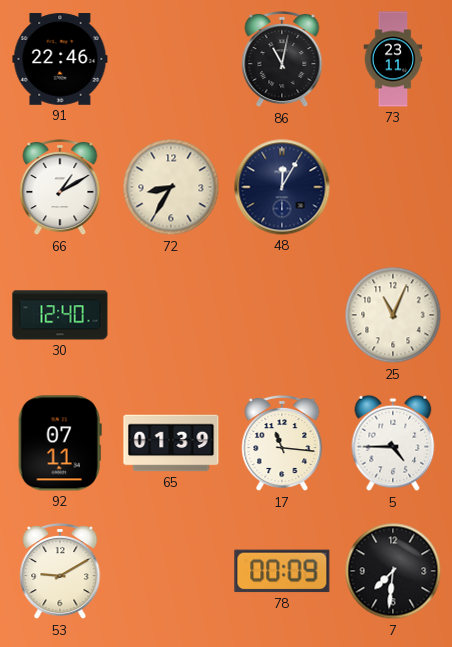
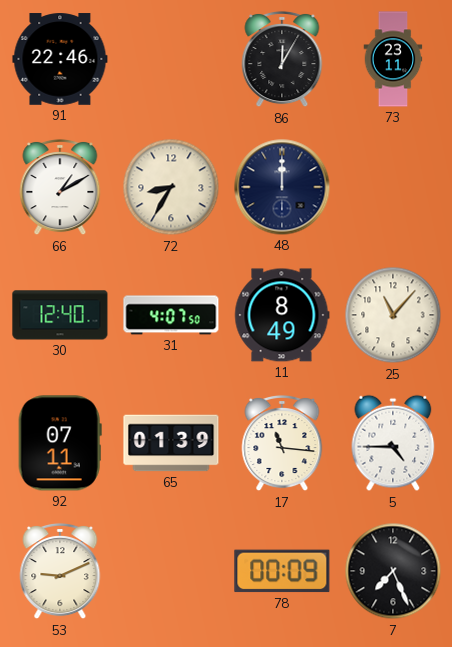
86: 11:02 -> 12:05
48: 12:05 -> 12:00
31: none -> 4:07
11: none -> 8:49
25: 11:04 -> 11:07
53: 9:10 -> 9:11
7: 7:31 -> 7:26
